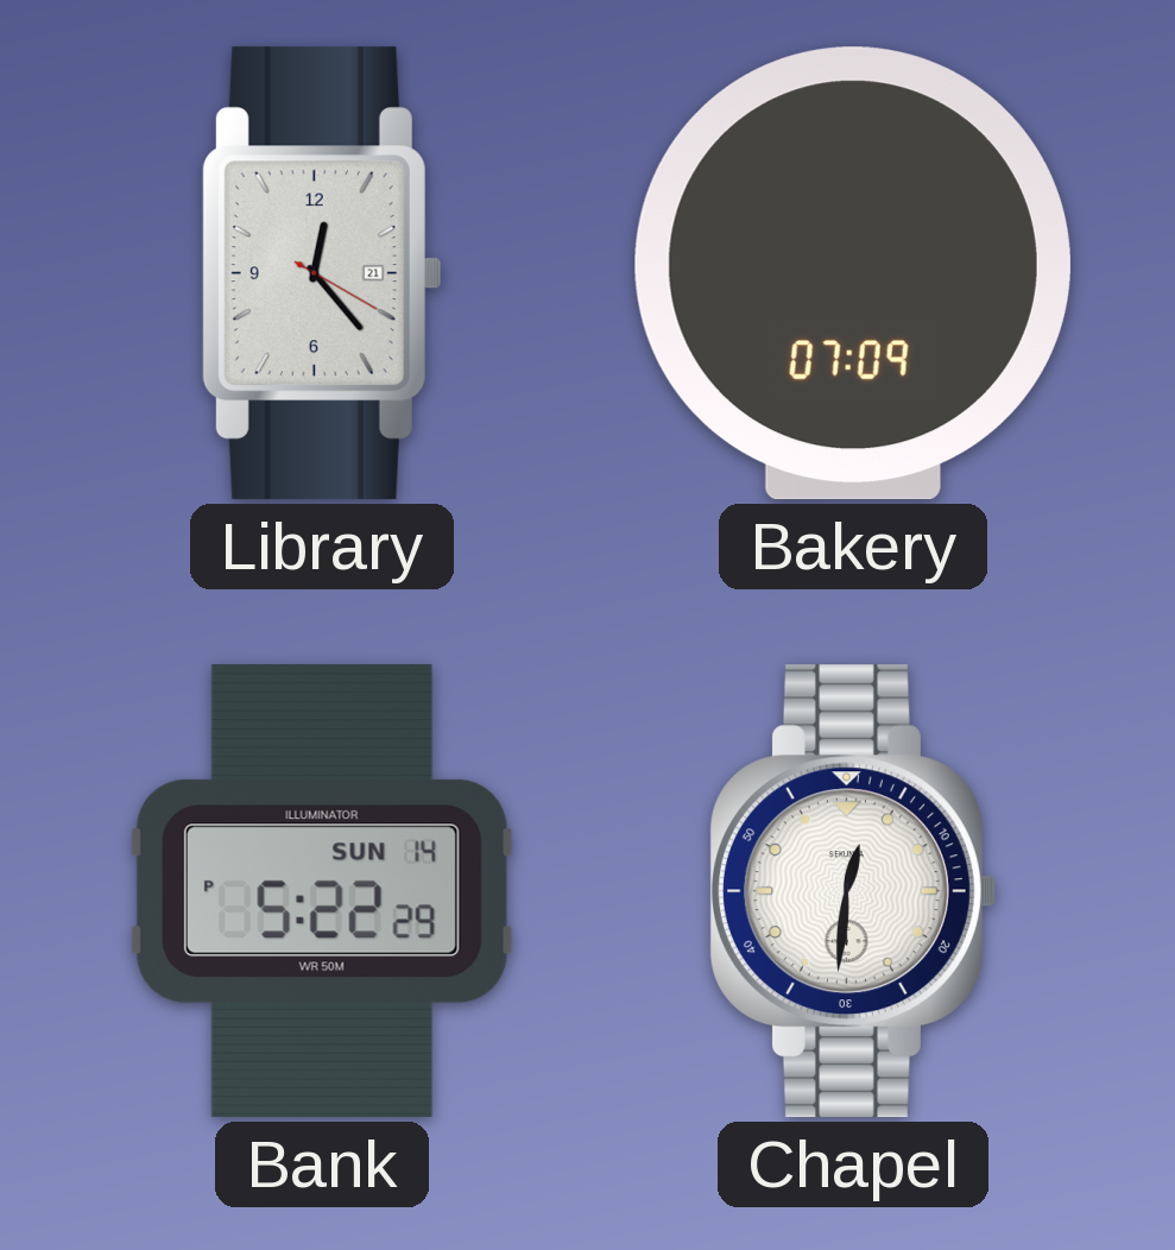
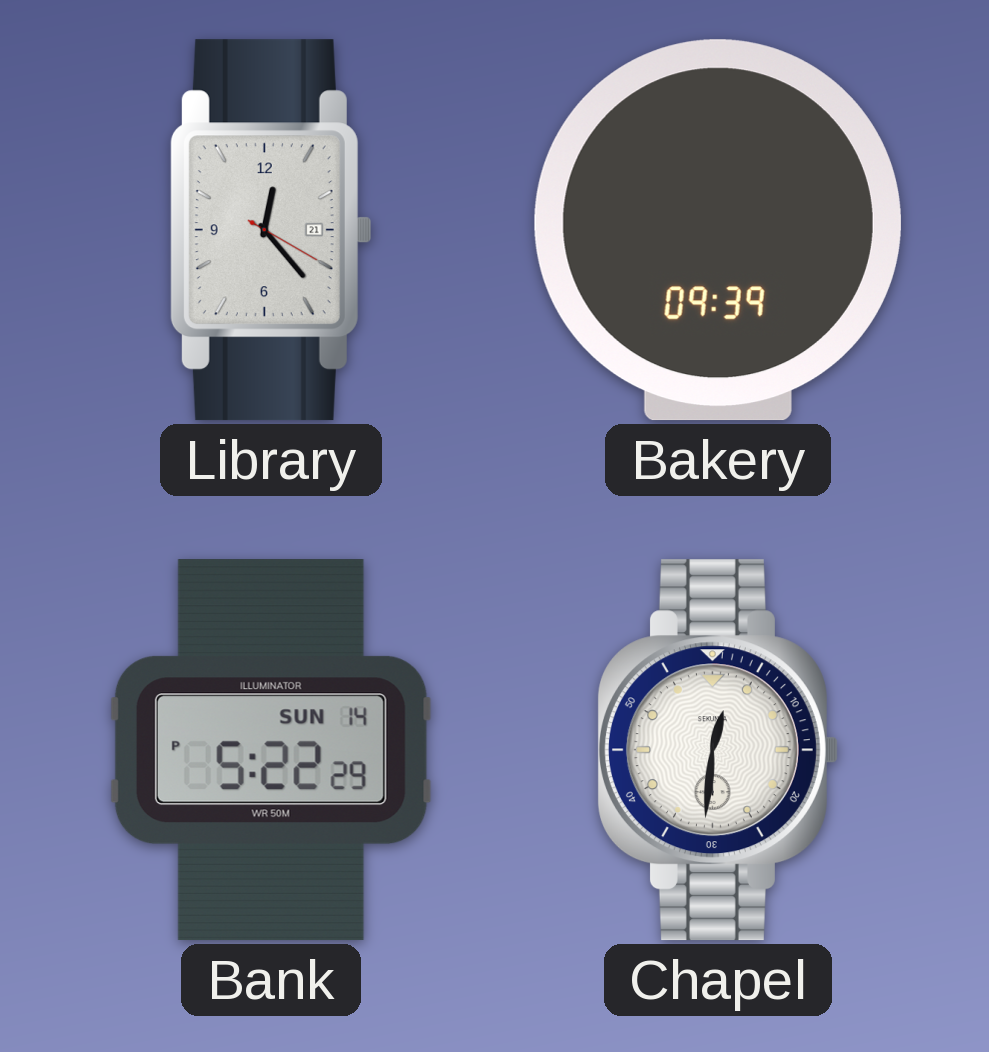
Bakery: 07:09 -> 09:39
